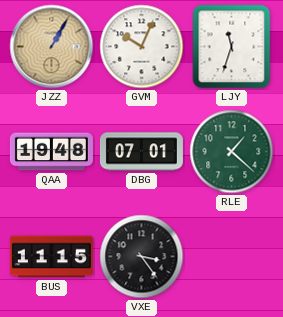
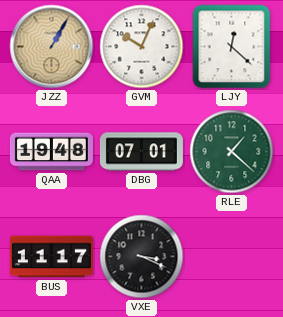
LJY: 11:33 -> 12:22
BUS: 11:15 -> 11:17
VXE: 3:24 -> 3:19
